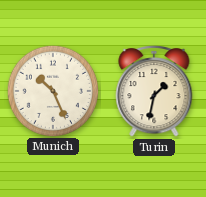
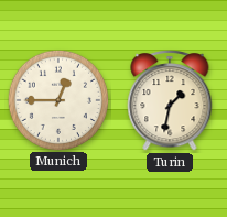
Munich: 10:26 -> 12:45
